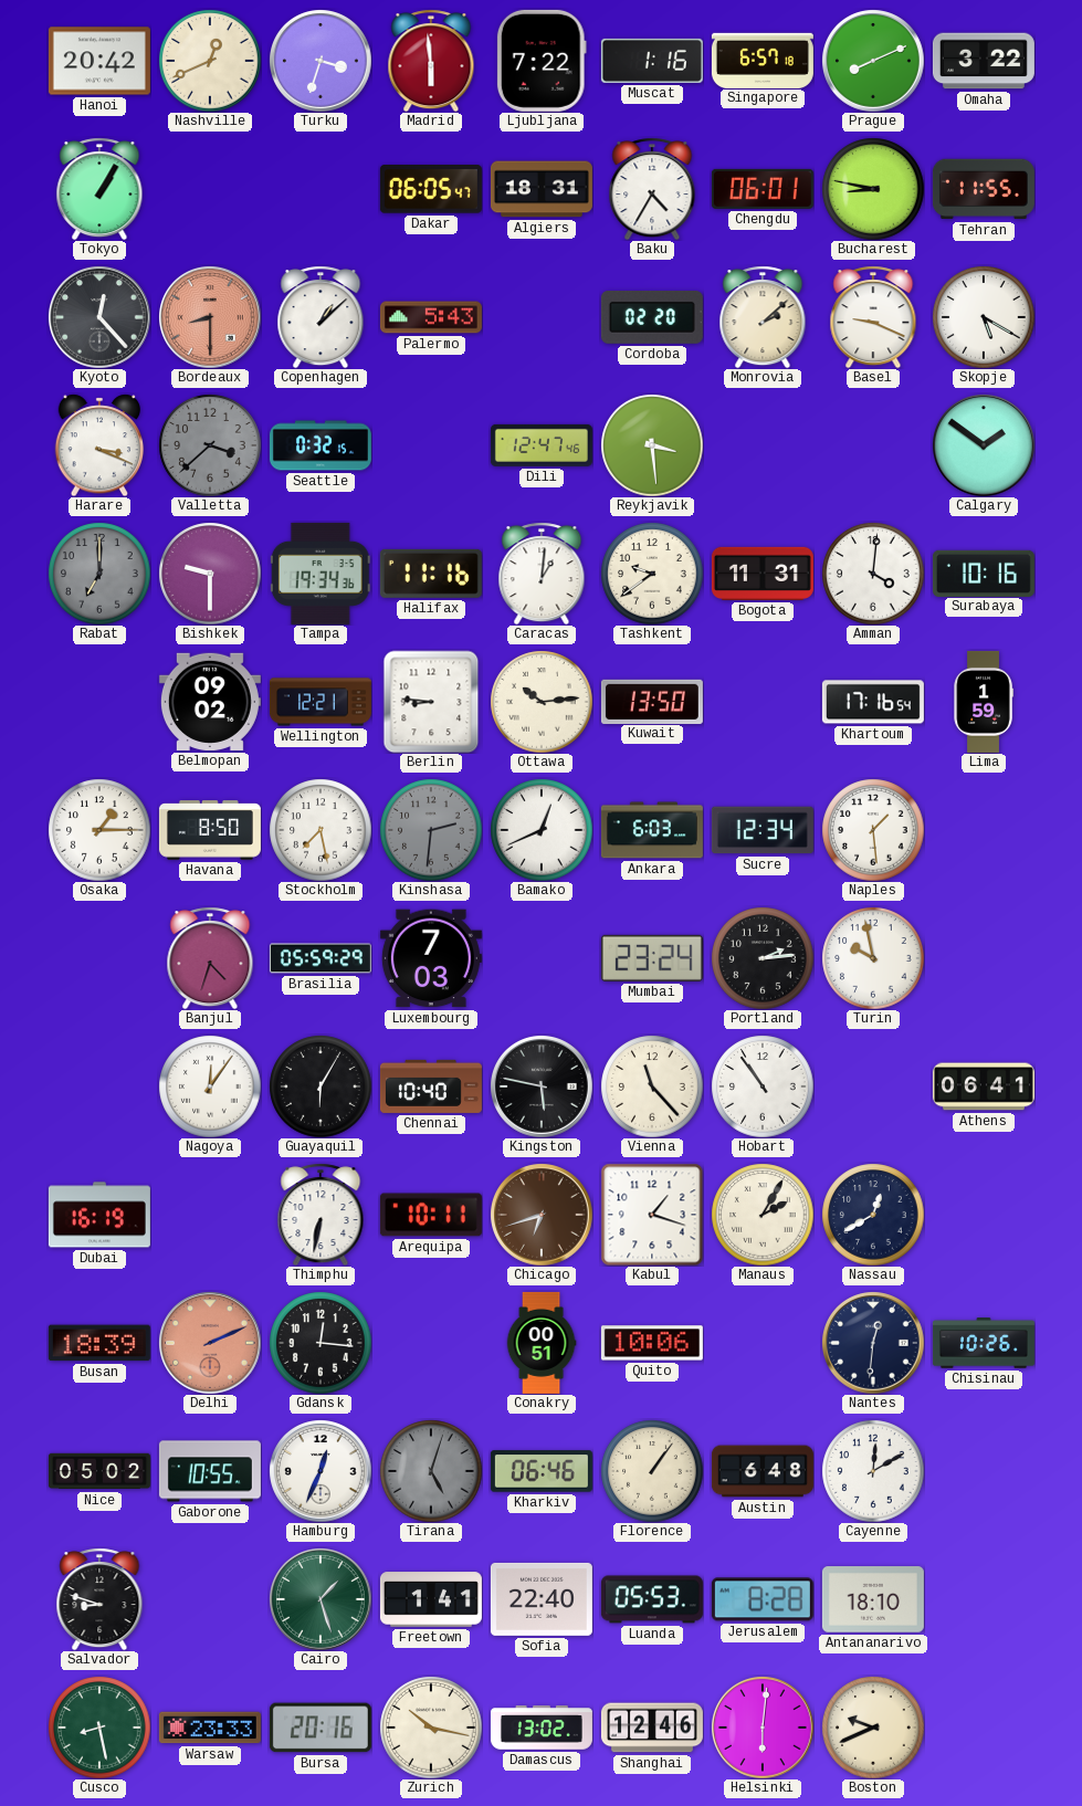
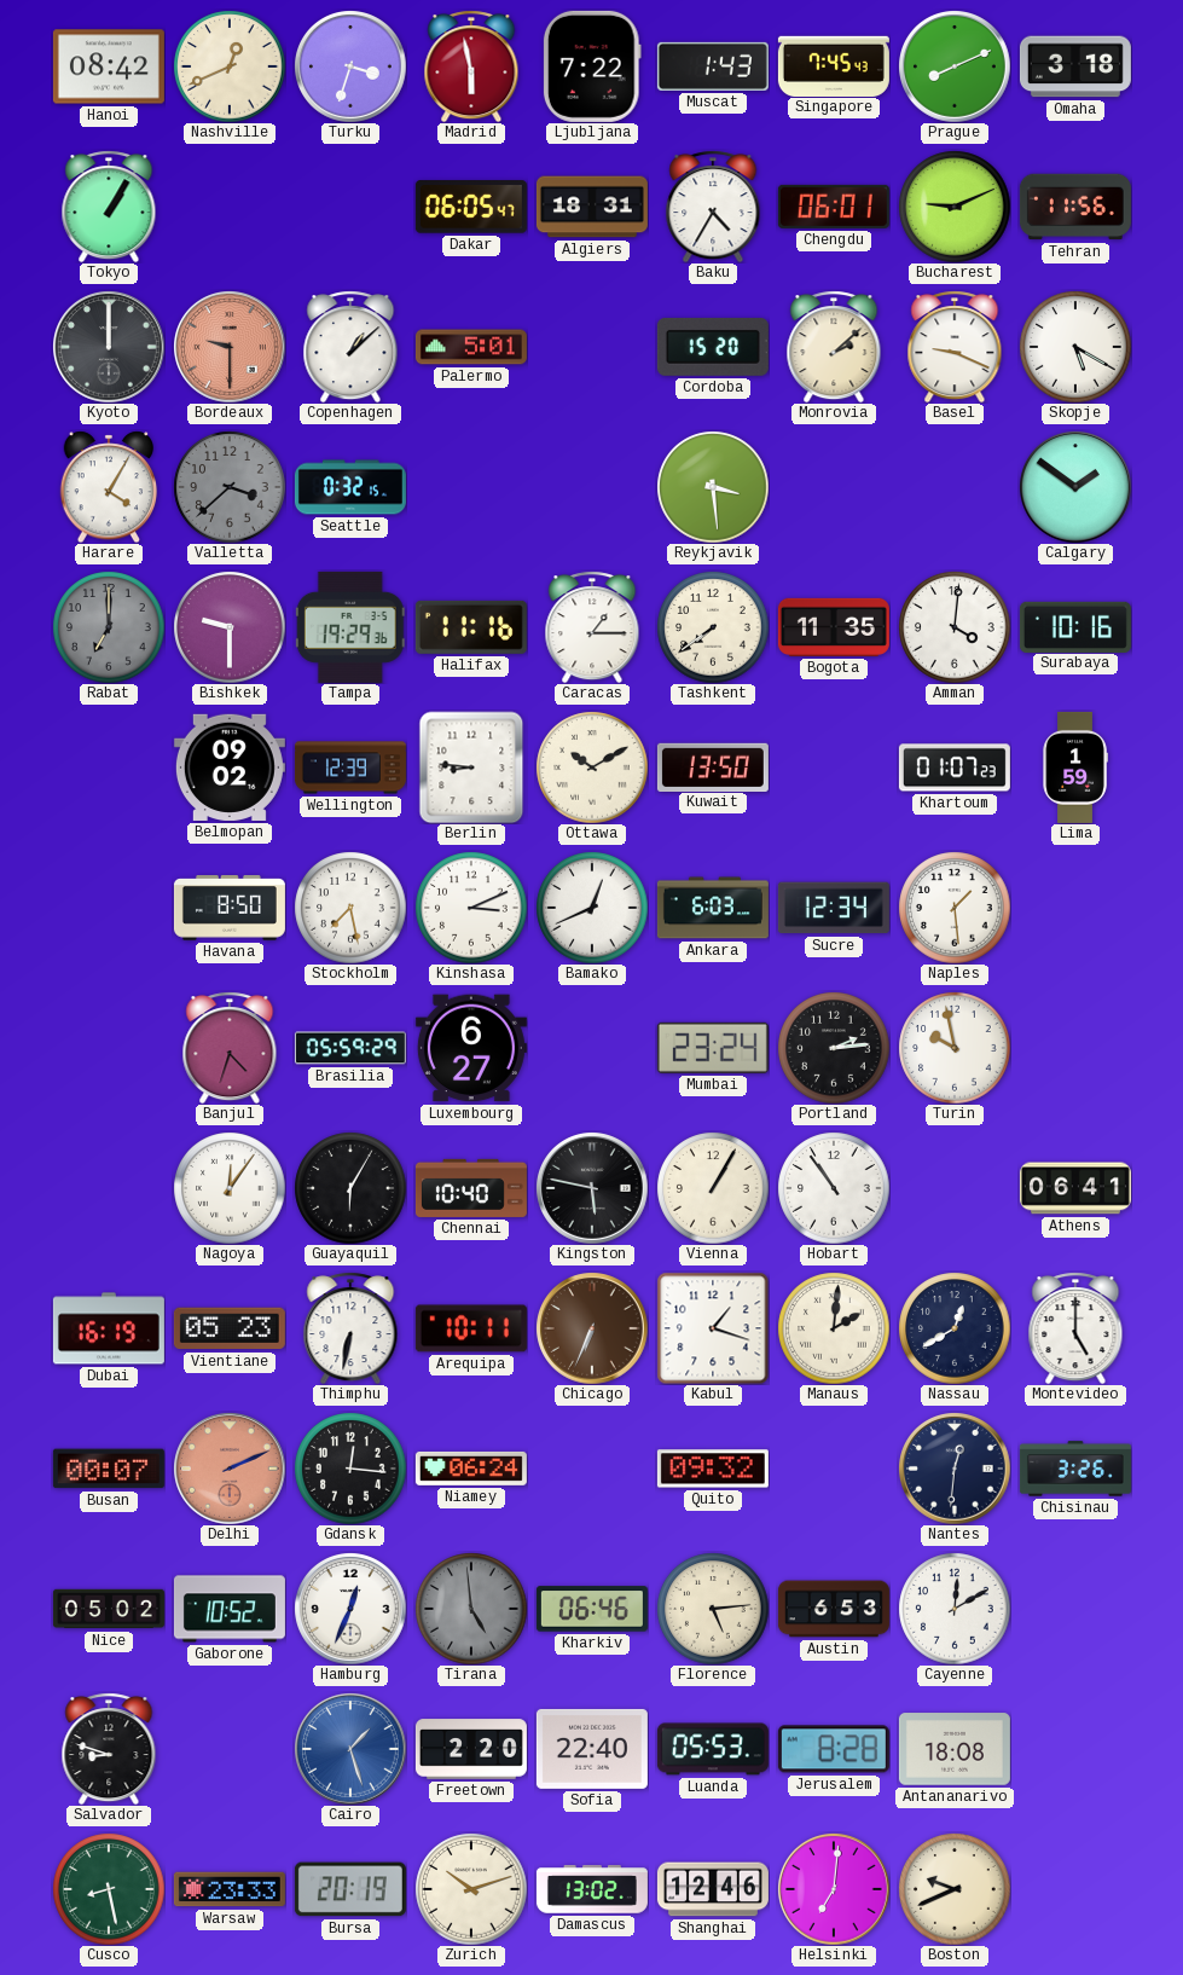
Hanoi: 20:42 -> 08:42
Madrid: 5:59 -> 5:58
Muscat: 1:16 -> 1:43
Singapore: 6:57 -> 7:45
Omaha: 3:22 -> 3:18
Bucharest: 8:47 -> 9:11
Tehran: 11:55 -> 11:56
Kyoto: 12:23 -> 12:00
Bordeaux: 8:30 -> 9:30
Palermo: 5:43 -> 5:01
Cordoba: 02:20 -> 15:20
Harare: 3:19 -> 4:05
Dili: 12:47 -> none
Tampa: 19:34 -> 19:29
Caracas: 1:01 -> 1:15
Tashkent: 9:39 -> 7:39
Bogota: 11:31 -> 11:35
Wellington: 12:21 -> 12:39
Ottawa: 10:14 -> 10:10
Khartoum: 17:16 -> 01:07
Osaka: 1:15 -> none
Kinshasa: 2:31 -> 3:11
Kinshasa dial: grey -> white
Luxembourg: 7:03 -> 6:27
Vienna: 11:23 -> 1:05
Vientiane: none -> 05:23
Chicago: 6:42 -> 6:34
Manaus: 2:05 -> 2:01
Montevideo: none -> 5:00
Busan: 18:39 -> 00:07
Niamey: none -> 06:24
Conakry: 00:51 -> none
Quito: 10:06 -> 09:32
Chisinau: 10:26 -> 3:26
Gaborone: 10:55 -> 10:52
Tirana: 5:03 -> 4:59
Florence: 1:06 -> 5:14
Austin: 6:48 -> 6:53
Cairo dial: green -> blue
Freetown: 1:41 -> 2:20
Antananarivo: 18:10 -> 18:08
Bursa: 20:16 -> 20:19
Zurich: 10:17 -> 10:12
Helsinki: 6:01 -> 7:01
